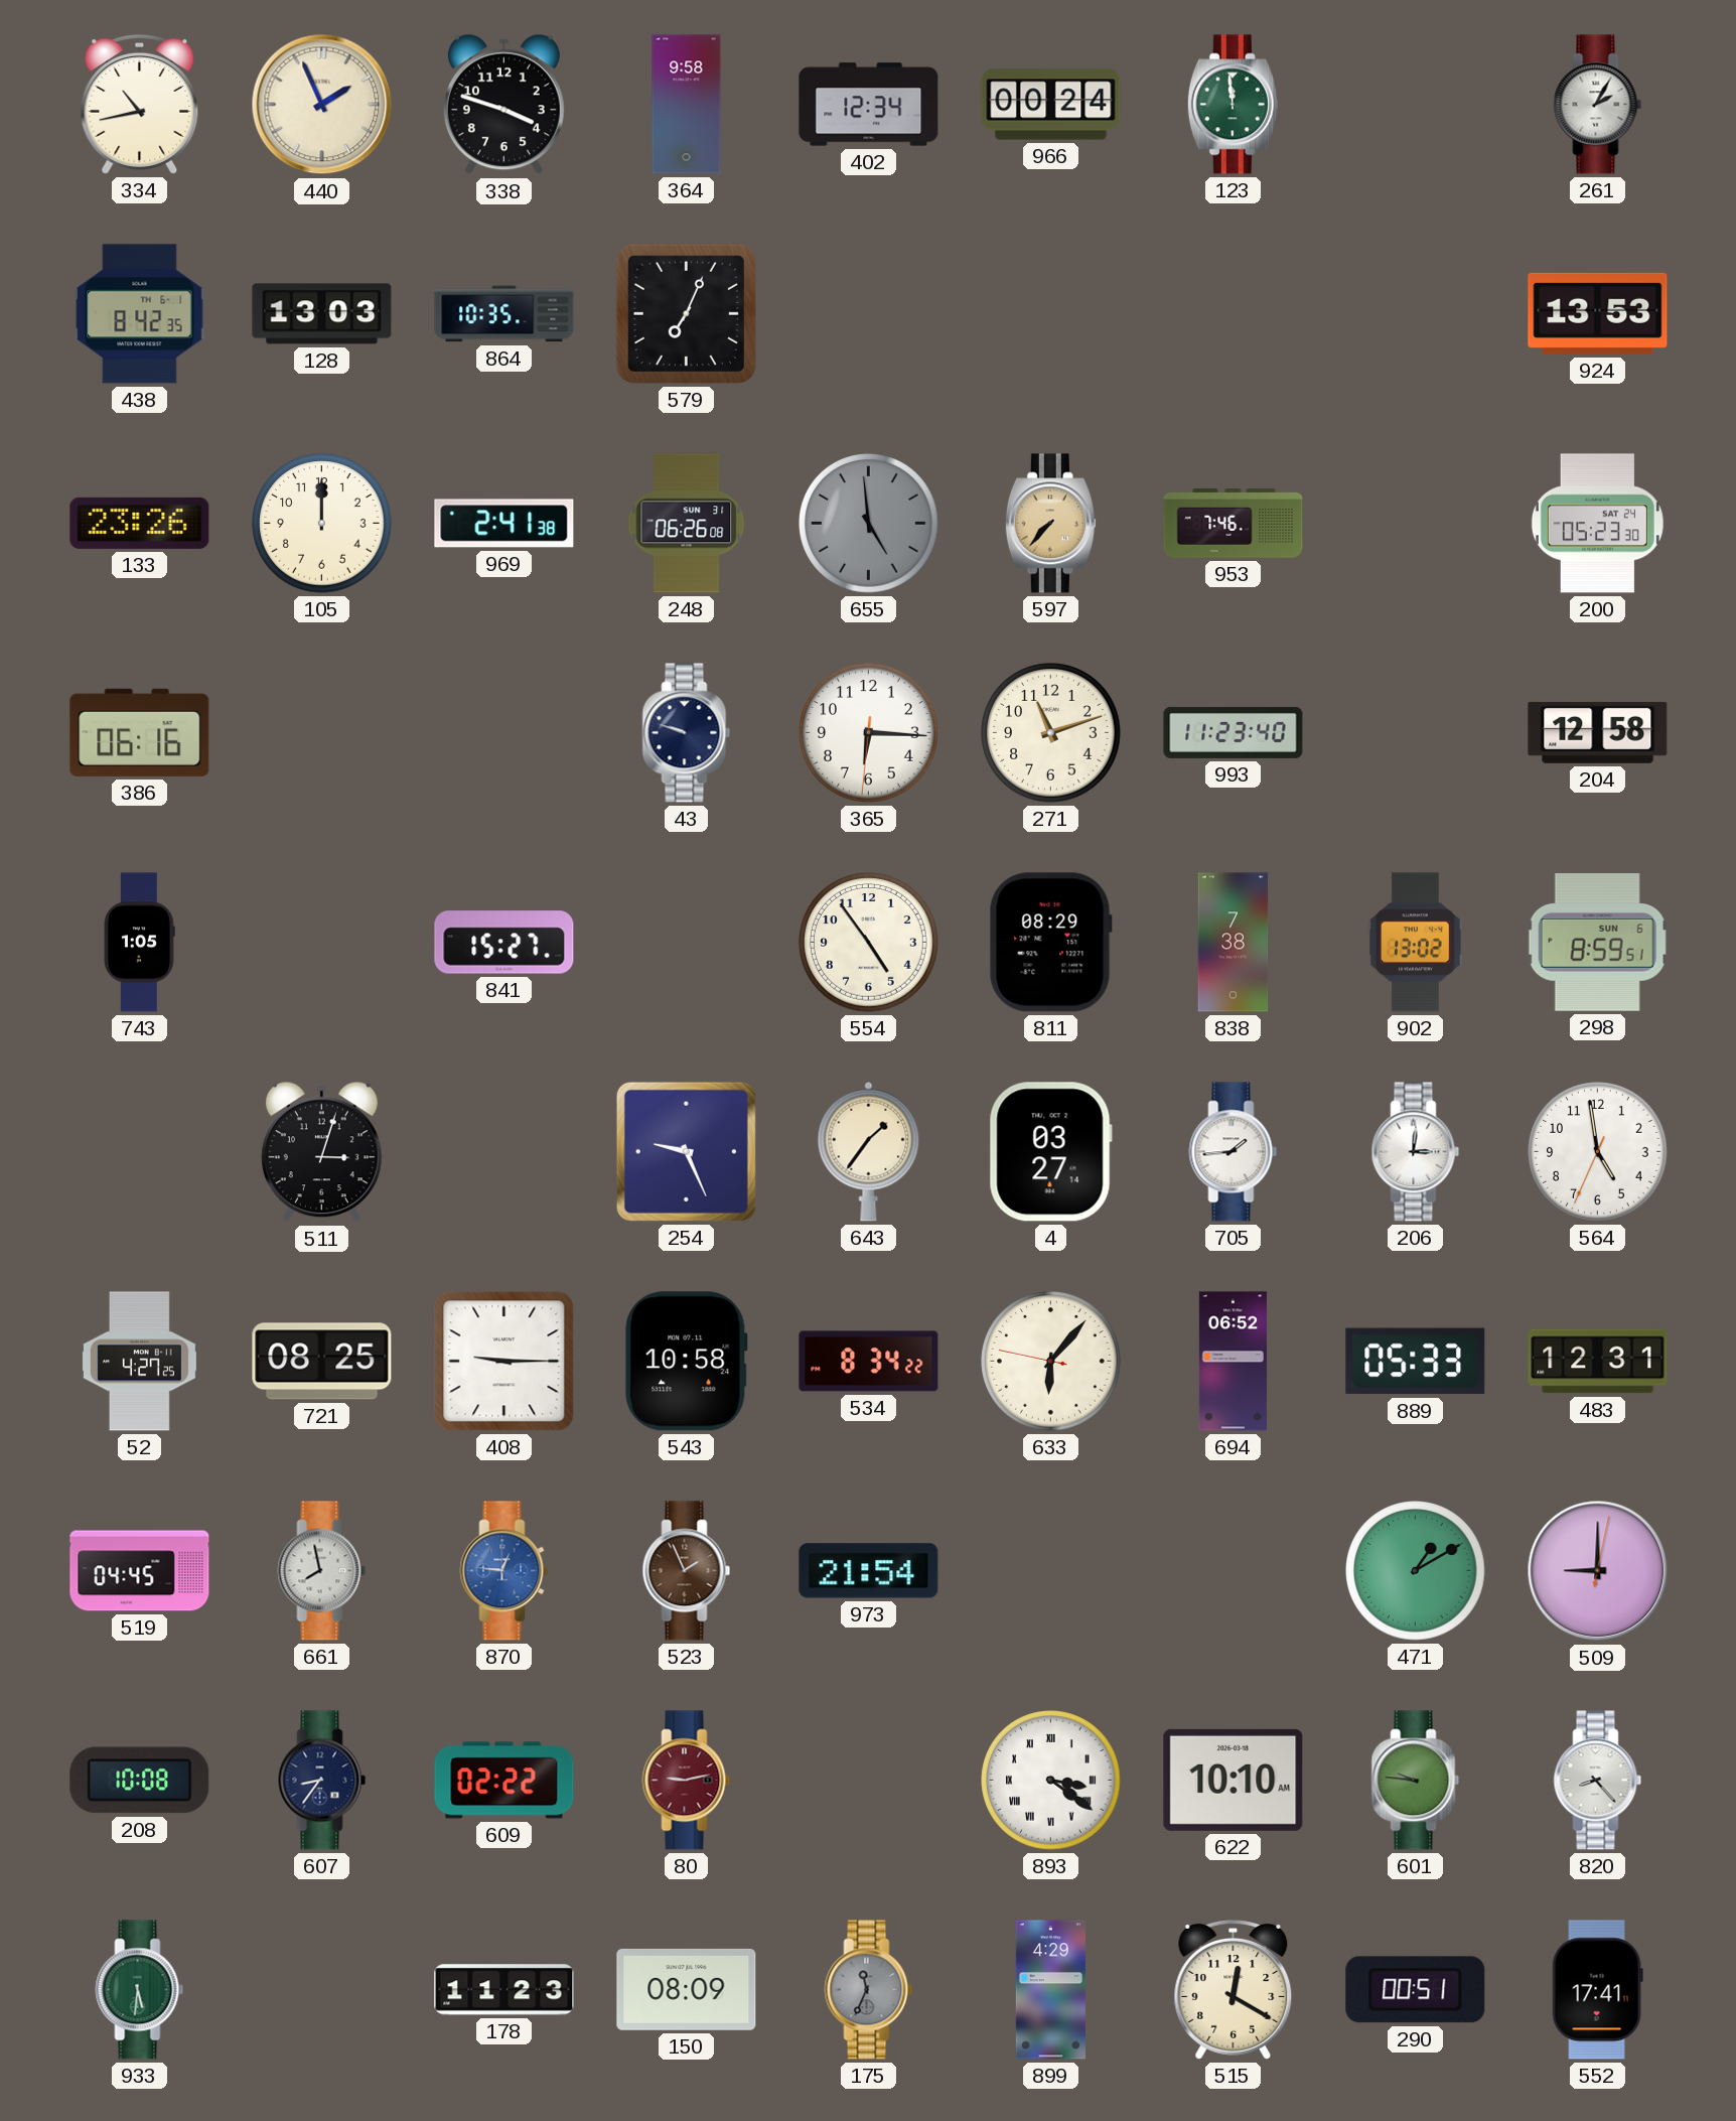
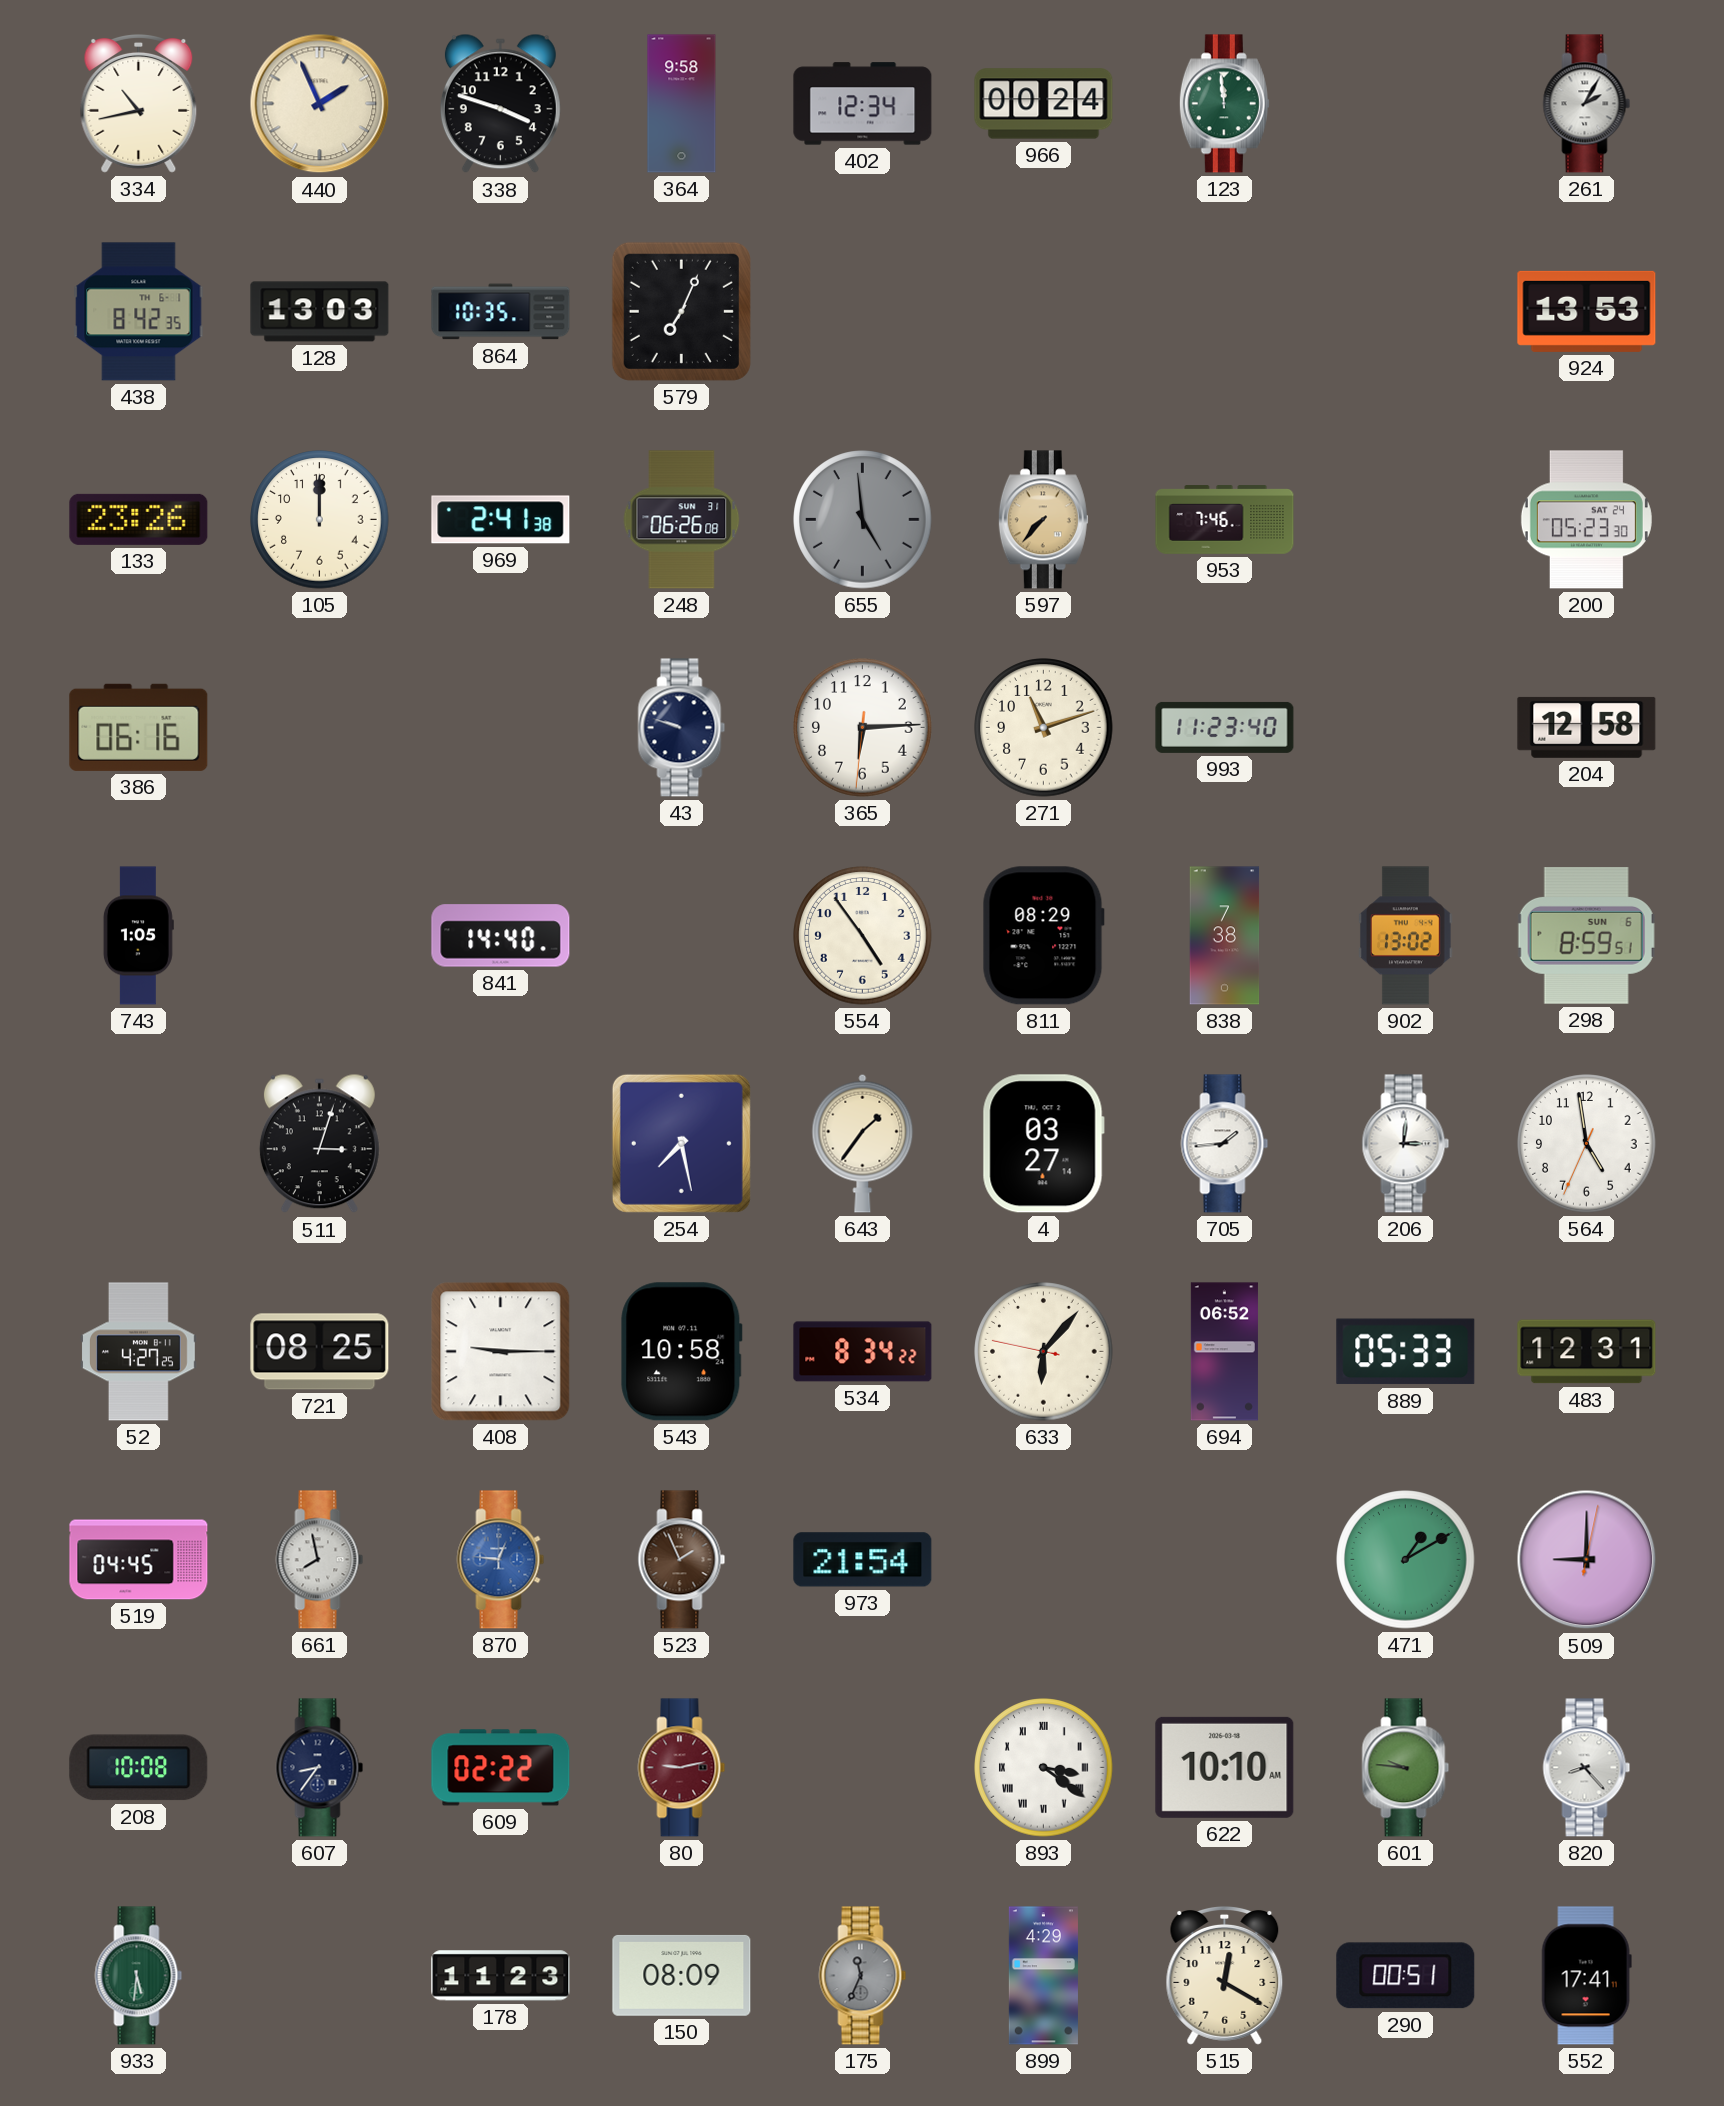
365: 6:15 -> 6:14
841: 15:27 -> 14:40
254: 9:26 -> 7:28
